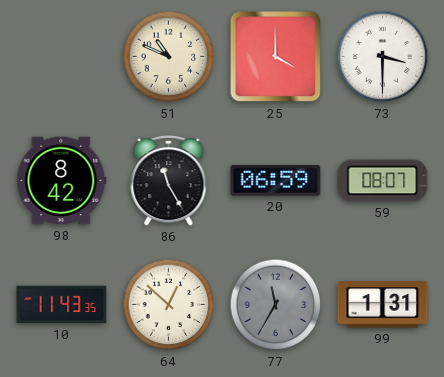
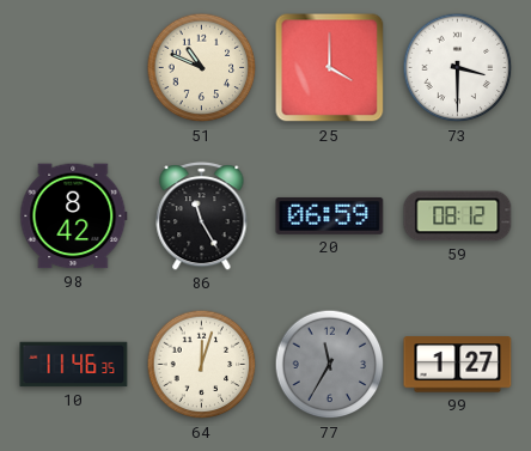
59: 08:07 -> 08:12
10: 11:43 -> 11:46
64: 12:52 -> 12:03
99: 1:31 -> 1:27
